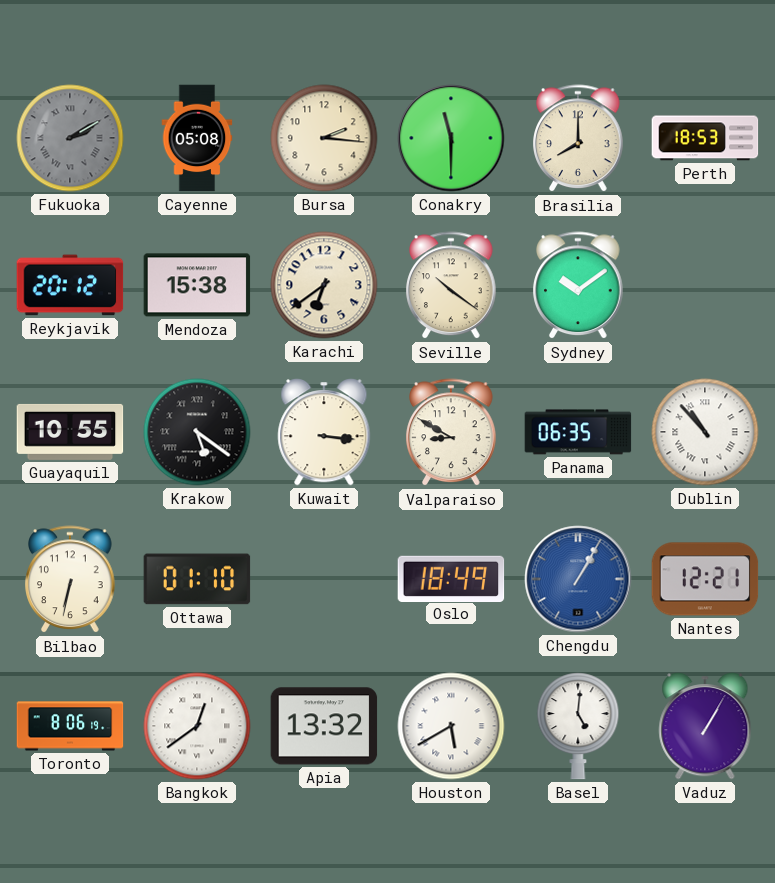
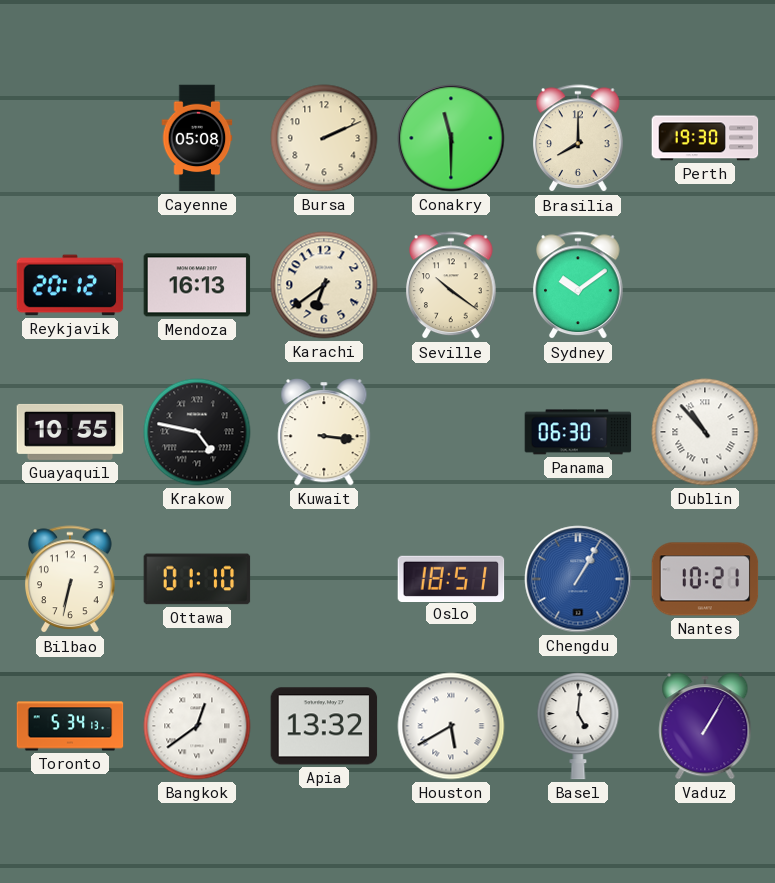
Fukuoka: 2:10 -> none
Bursa: 2:16 -> 2:11
Perth: 18:53 -> 19:30
Mendoza: 15:38 -> 16:13
Krakow: 5:21 -> 4:47
Valparaiso: 8:50 -> none
Panama: 06:35 -> 06:30
Oslo: 18:49 -> 18:51
Nantes: 12:21 -> 10:21
Toronto: 8:06 -> 5:34
